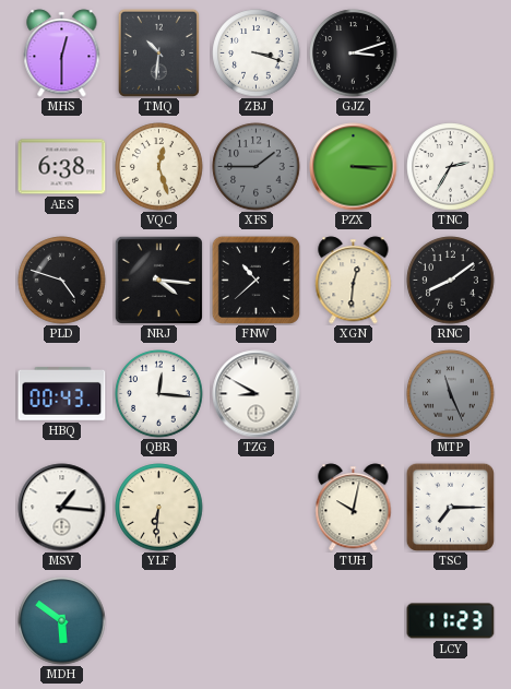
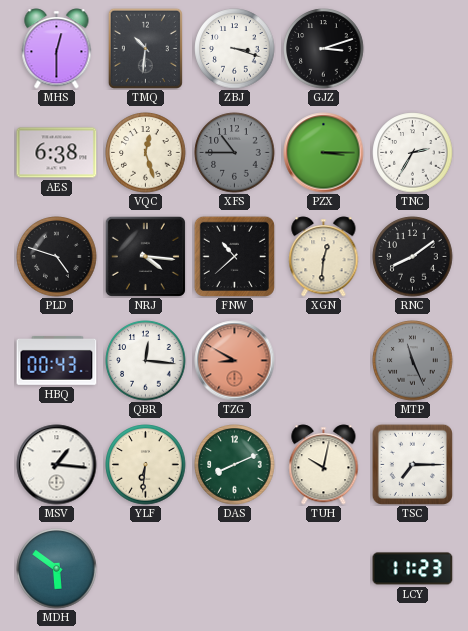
XFS: 1:45 -> 10:45
TZG dial: white -> salmon
DAS: none -> 8:11
